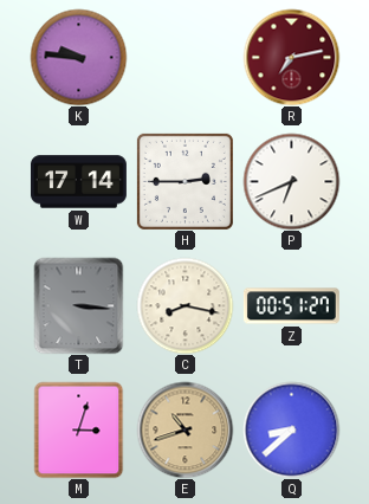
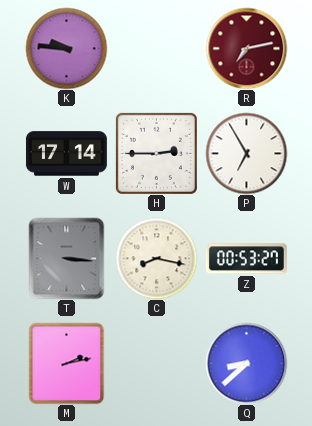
P: 6:41 -> 6:55
Z: 00:51 -> 00:53
M: 3:03 -> 2:13
E: 10:42 -> none
